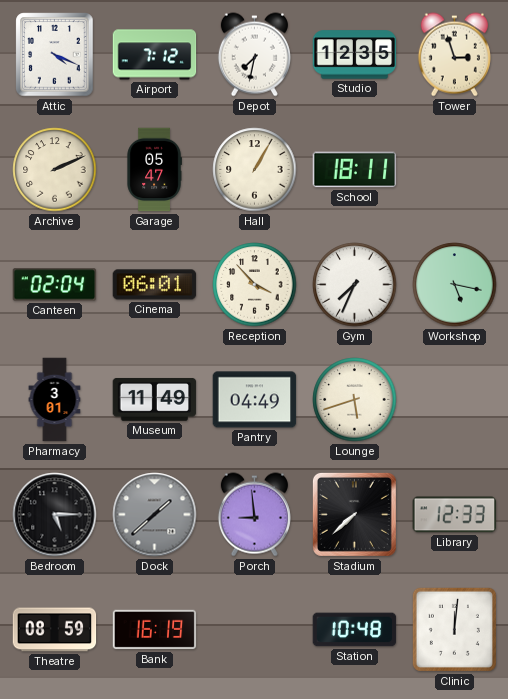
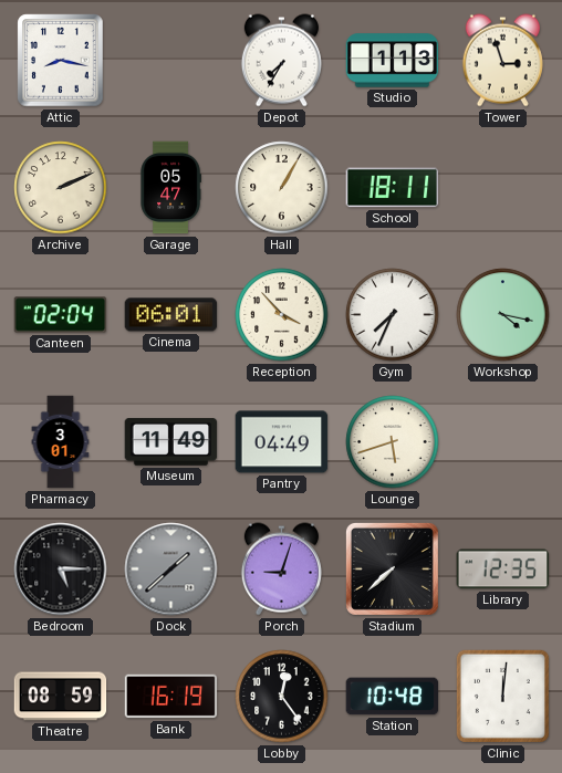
Attic: 4:19 -> 8:17
Airport: 7:12 -> none
Depot: 7:32 -> 7:35
Studio: 12:35 -> 1:13
Workshop: 5:17 -> 4:17
Porch: 8:59 -> 9:03
Library: 12:33 -> 12:35
Lobby: none -> 12:24
